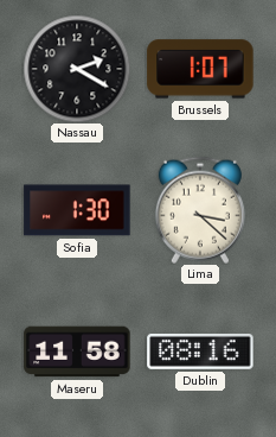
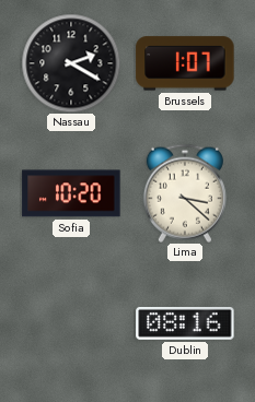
Sofia: 1:30 -> 10:20
Maseru: 11:58 -> none
